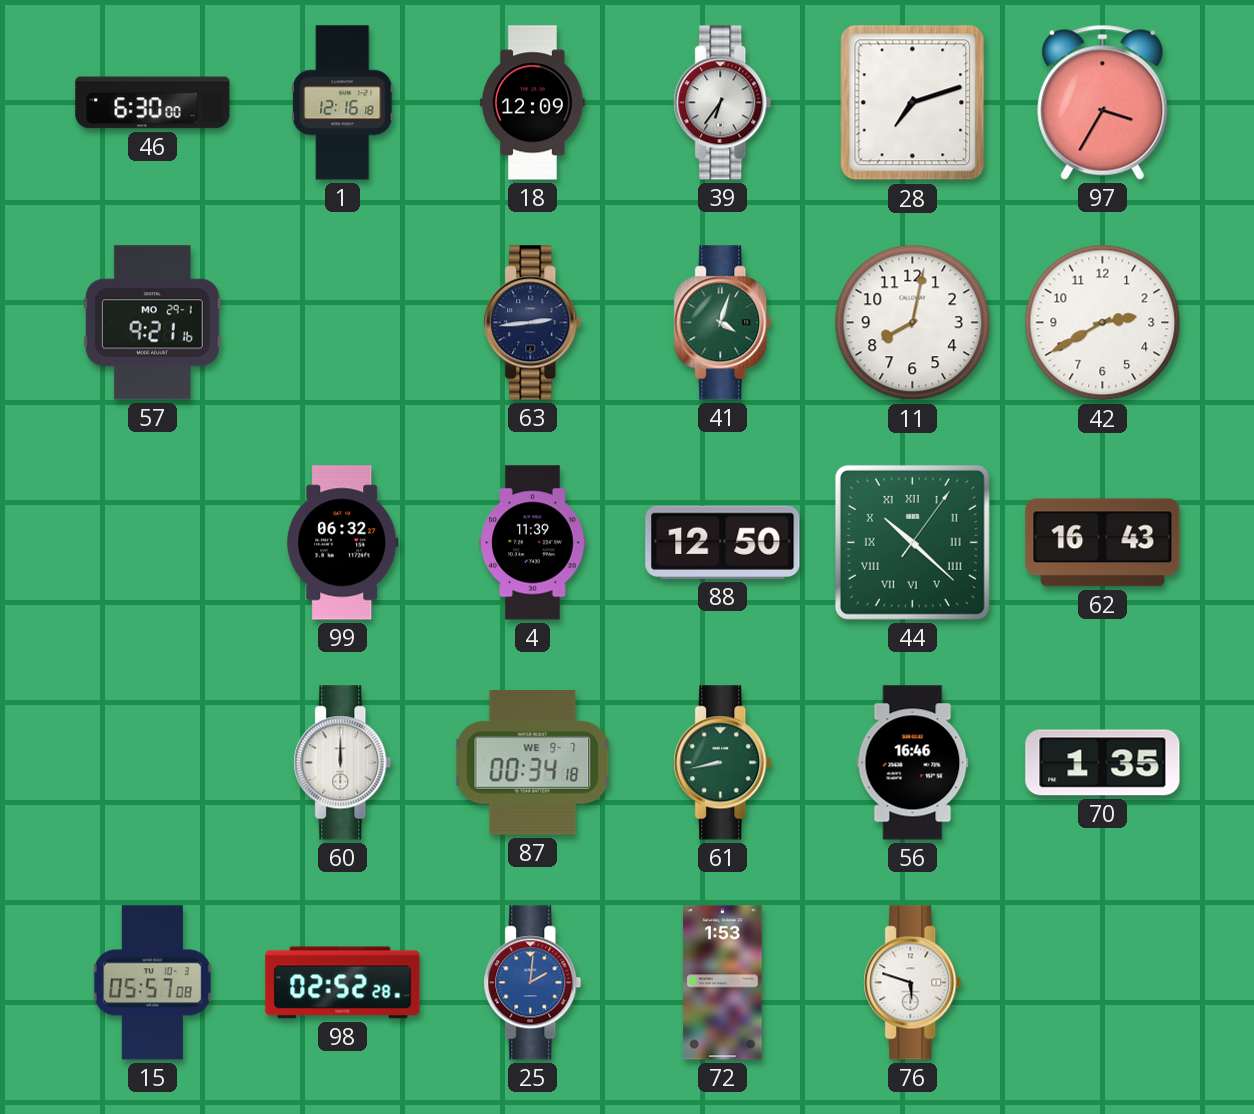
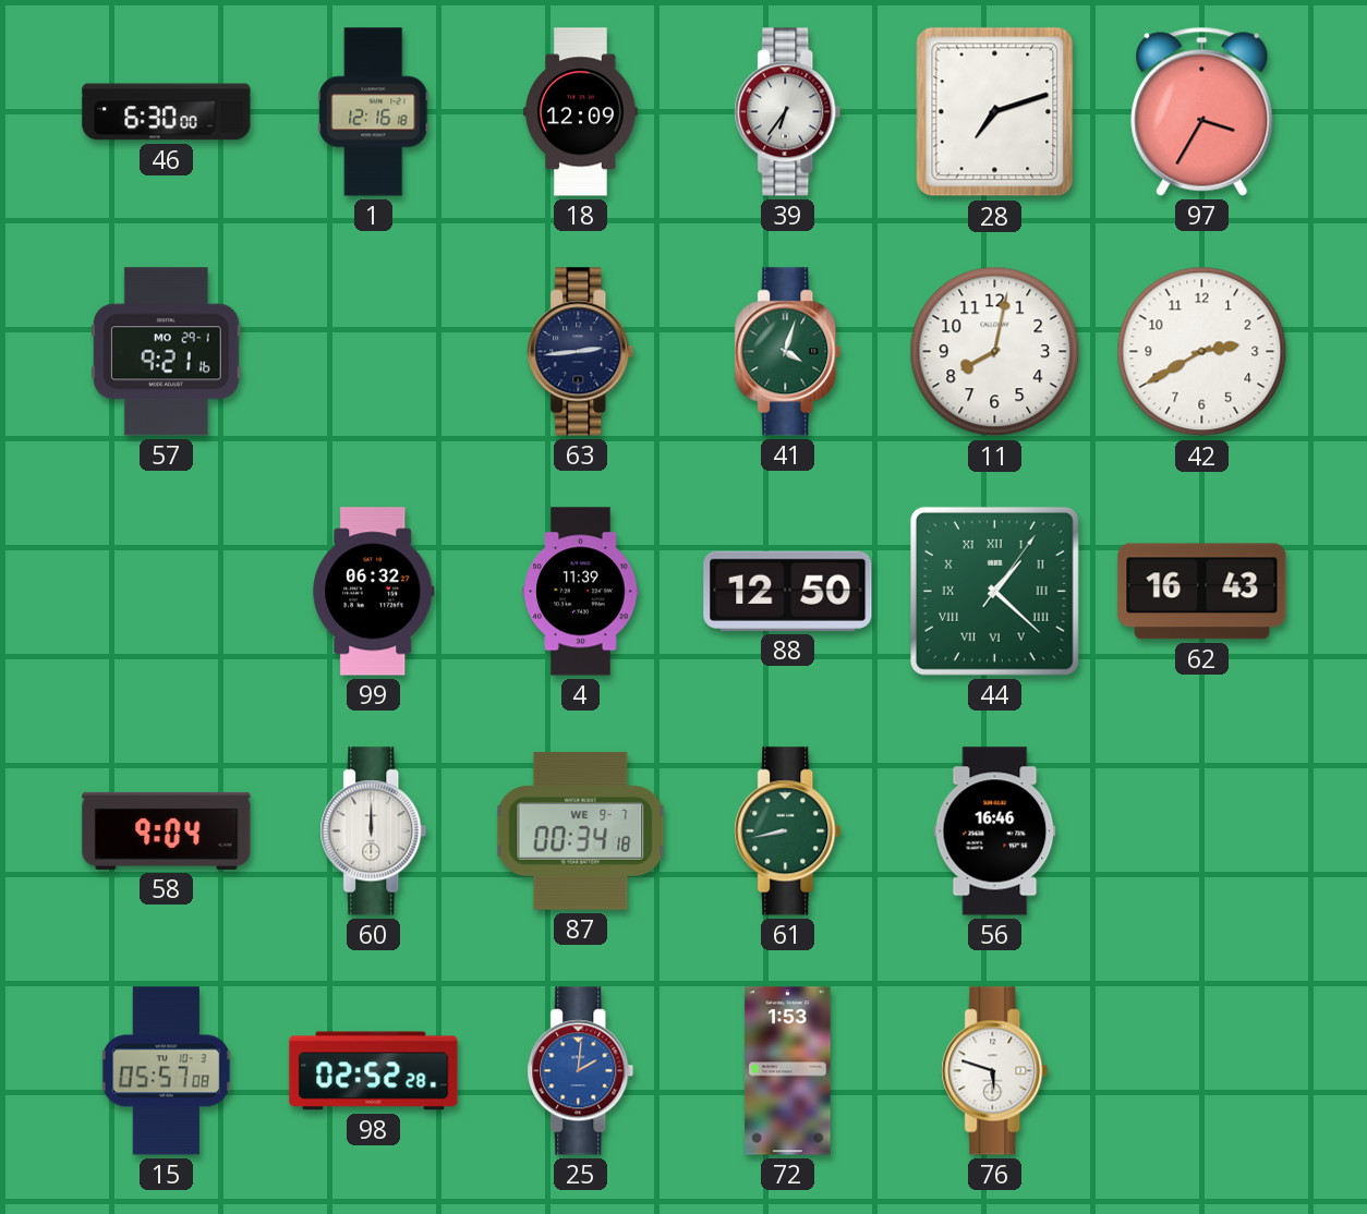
44: 10:22 -> 1:22
58: none -> 9:04
70: 1:35 -> none
